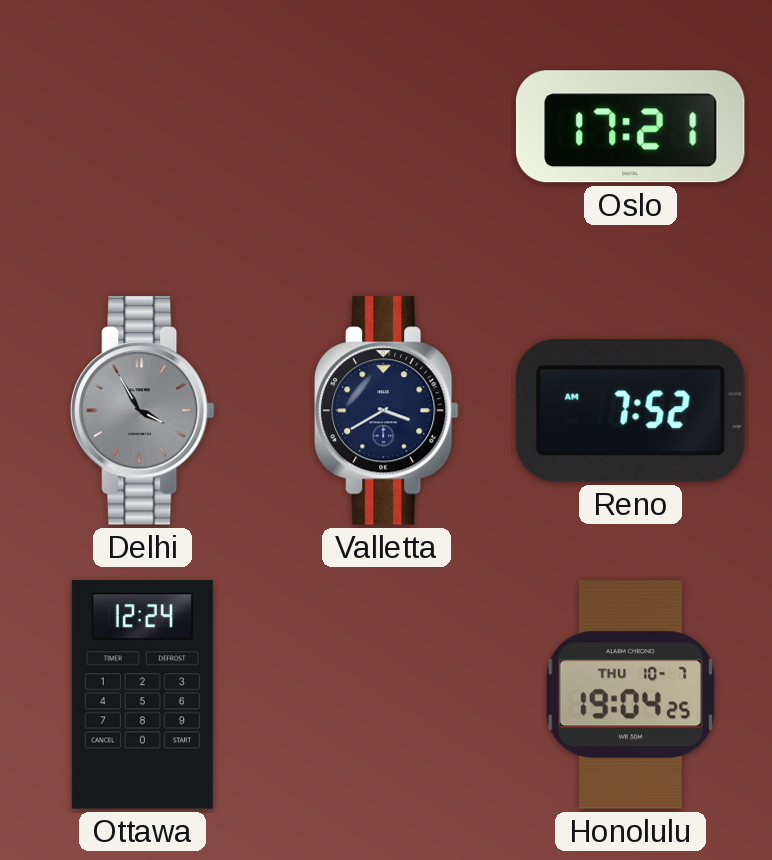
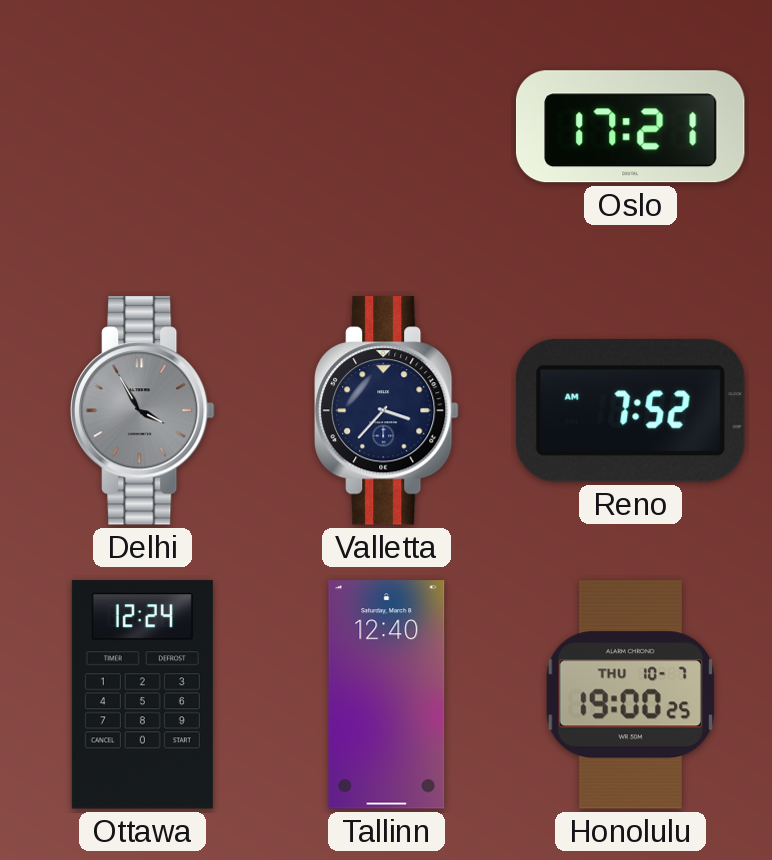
Valletta: 3:40 -> 3:37
Tallinn: none -> 12:40
Honolulu: 19:04 -> 19:00
